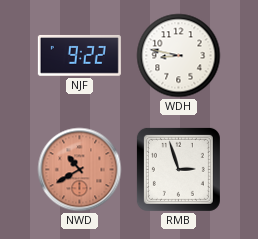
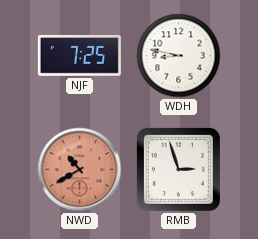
NJF: 9:22 -> 7:25
